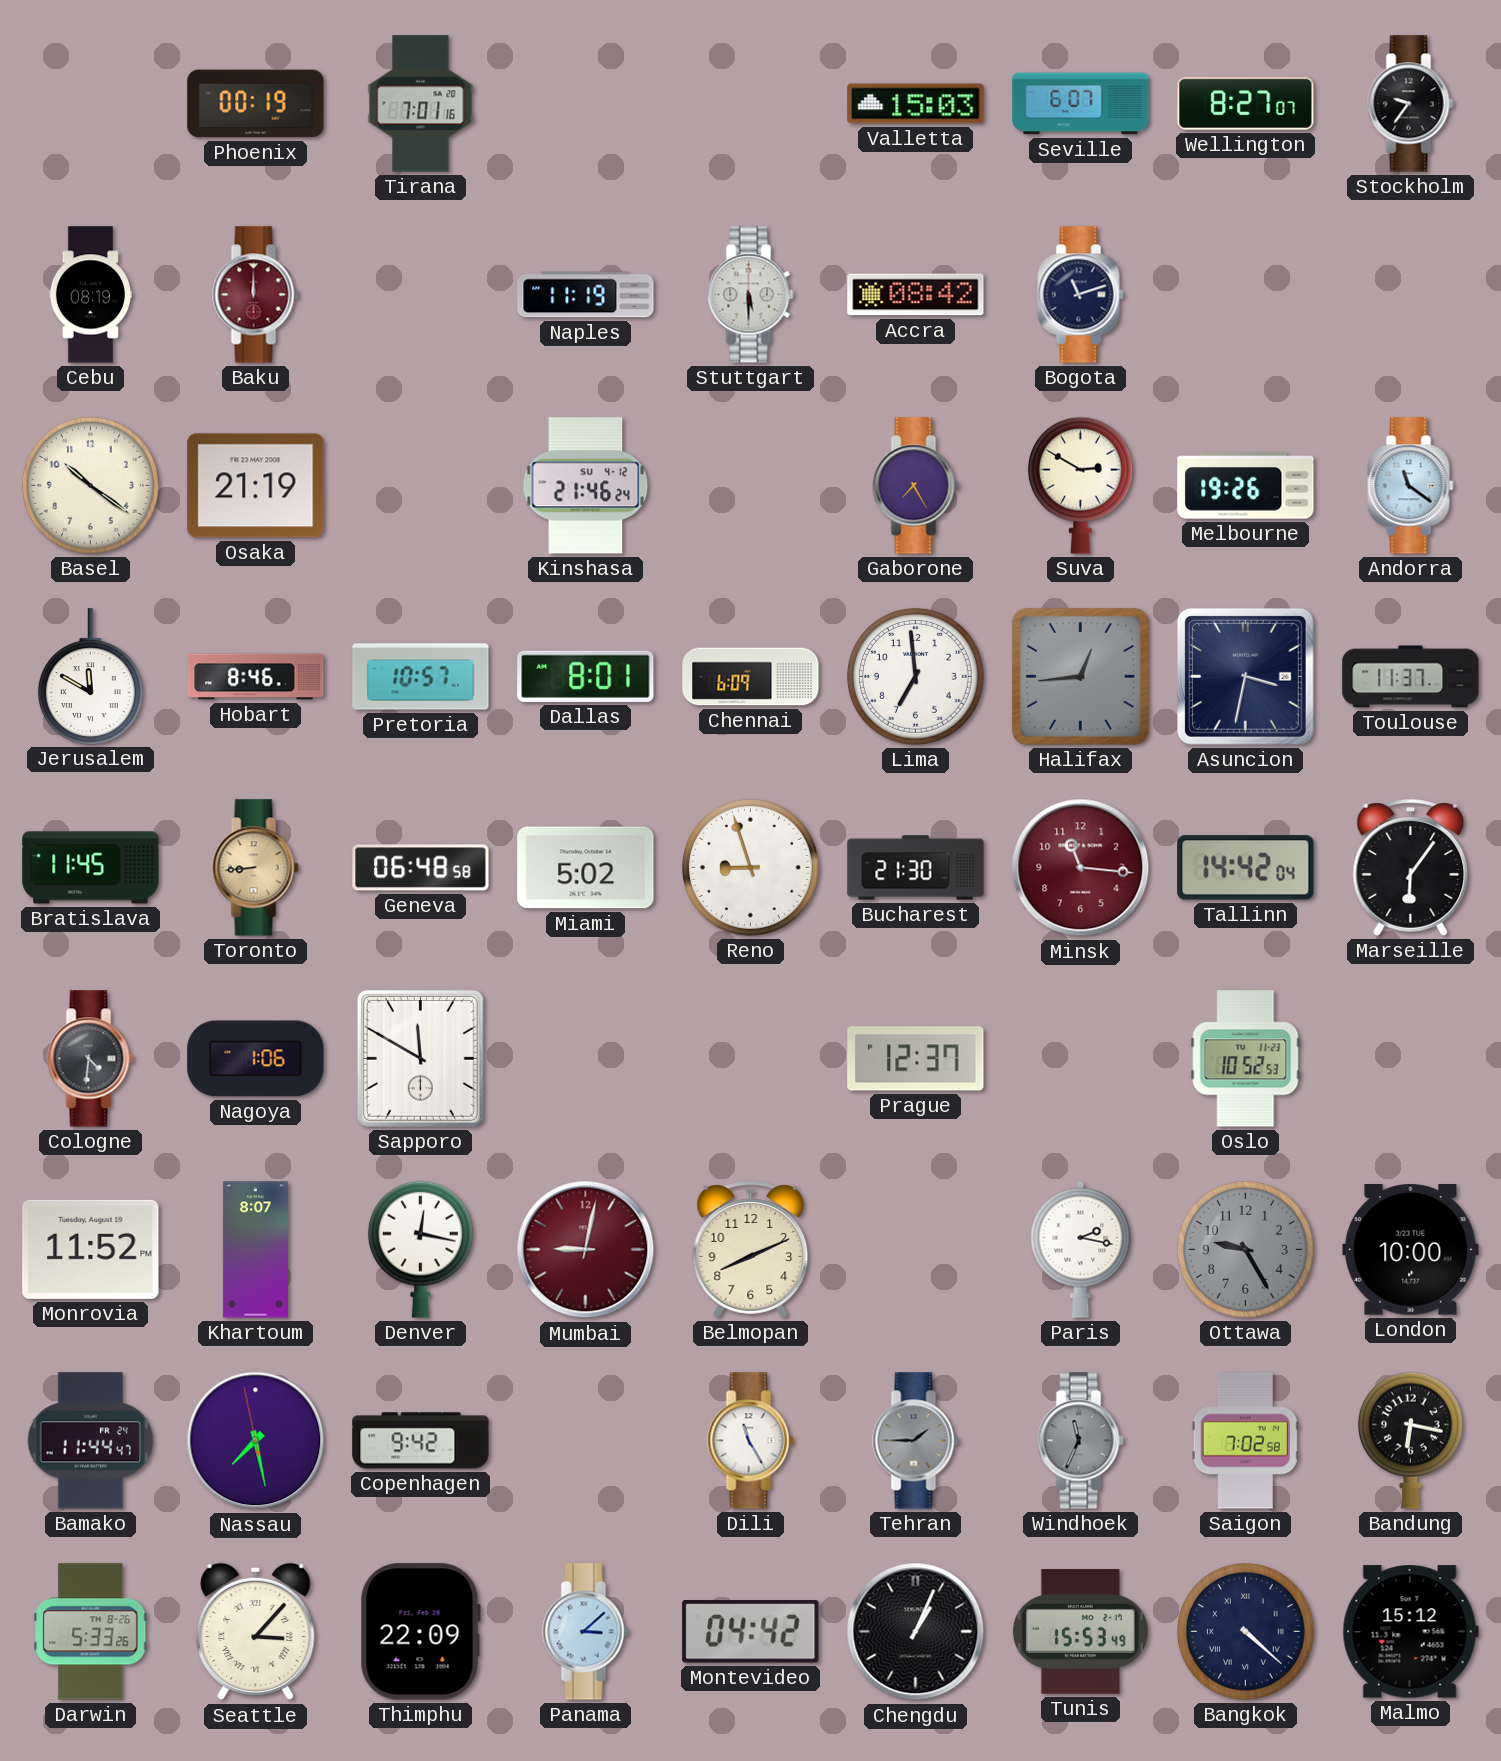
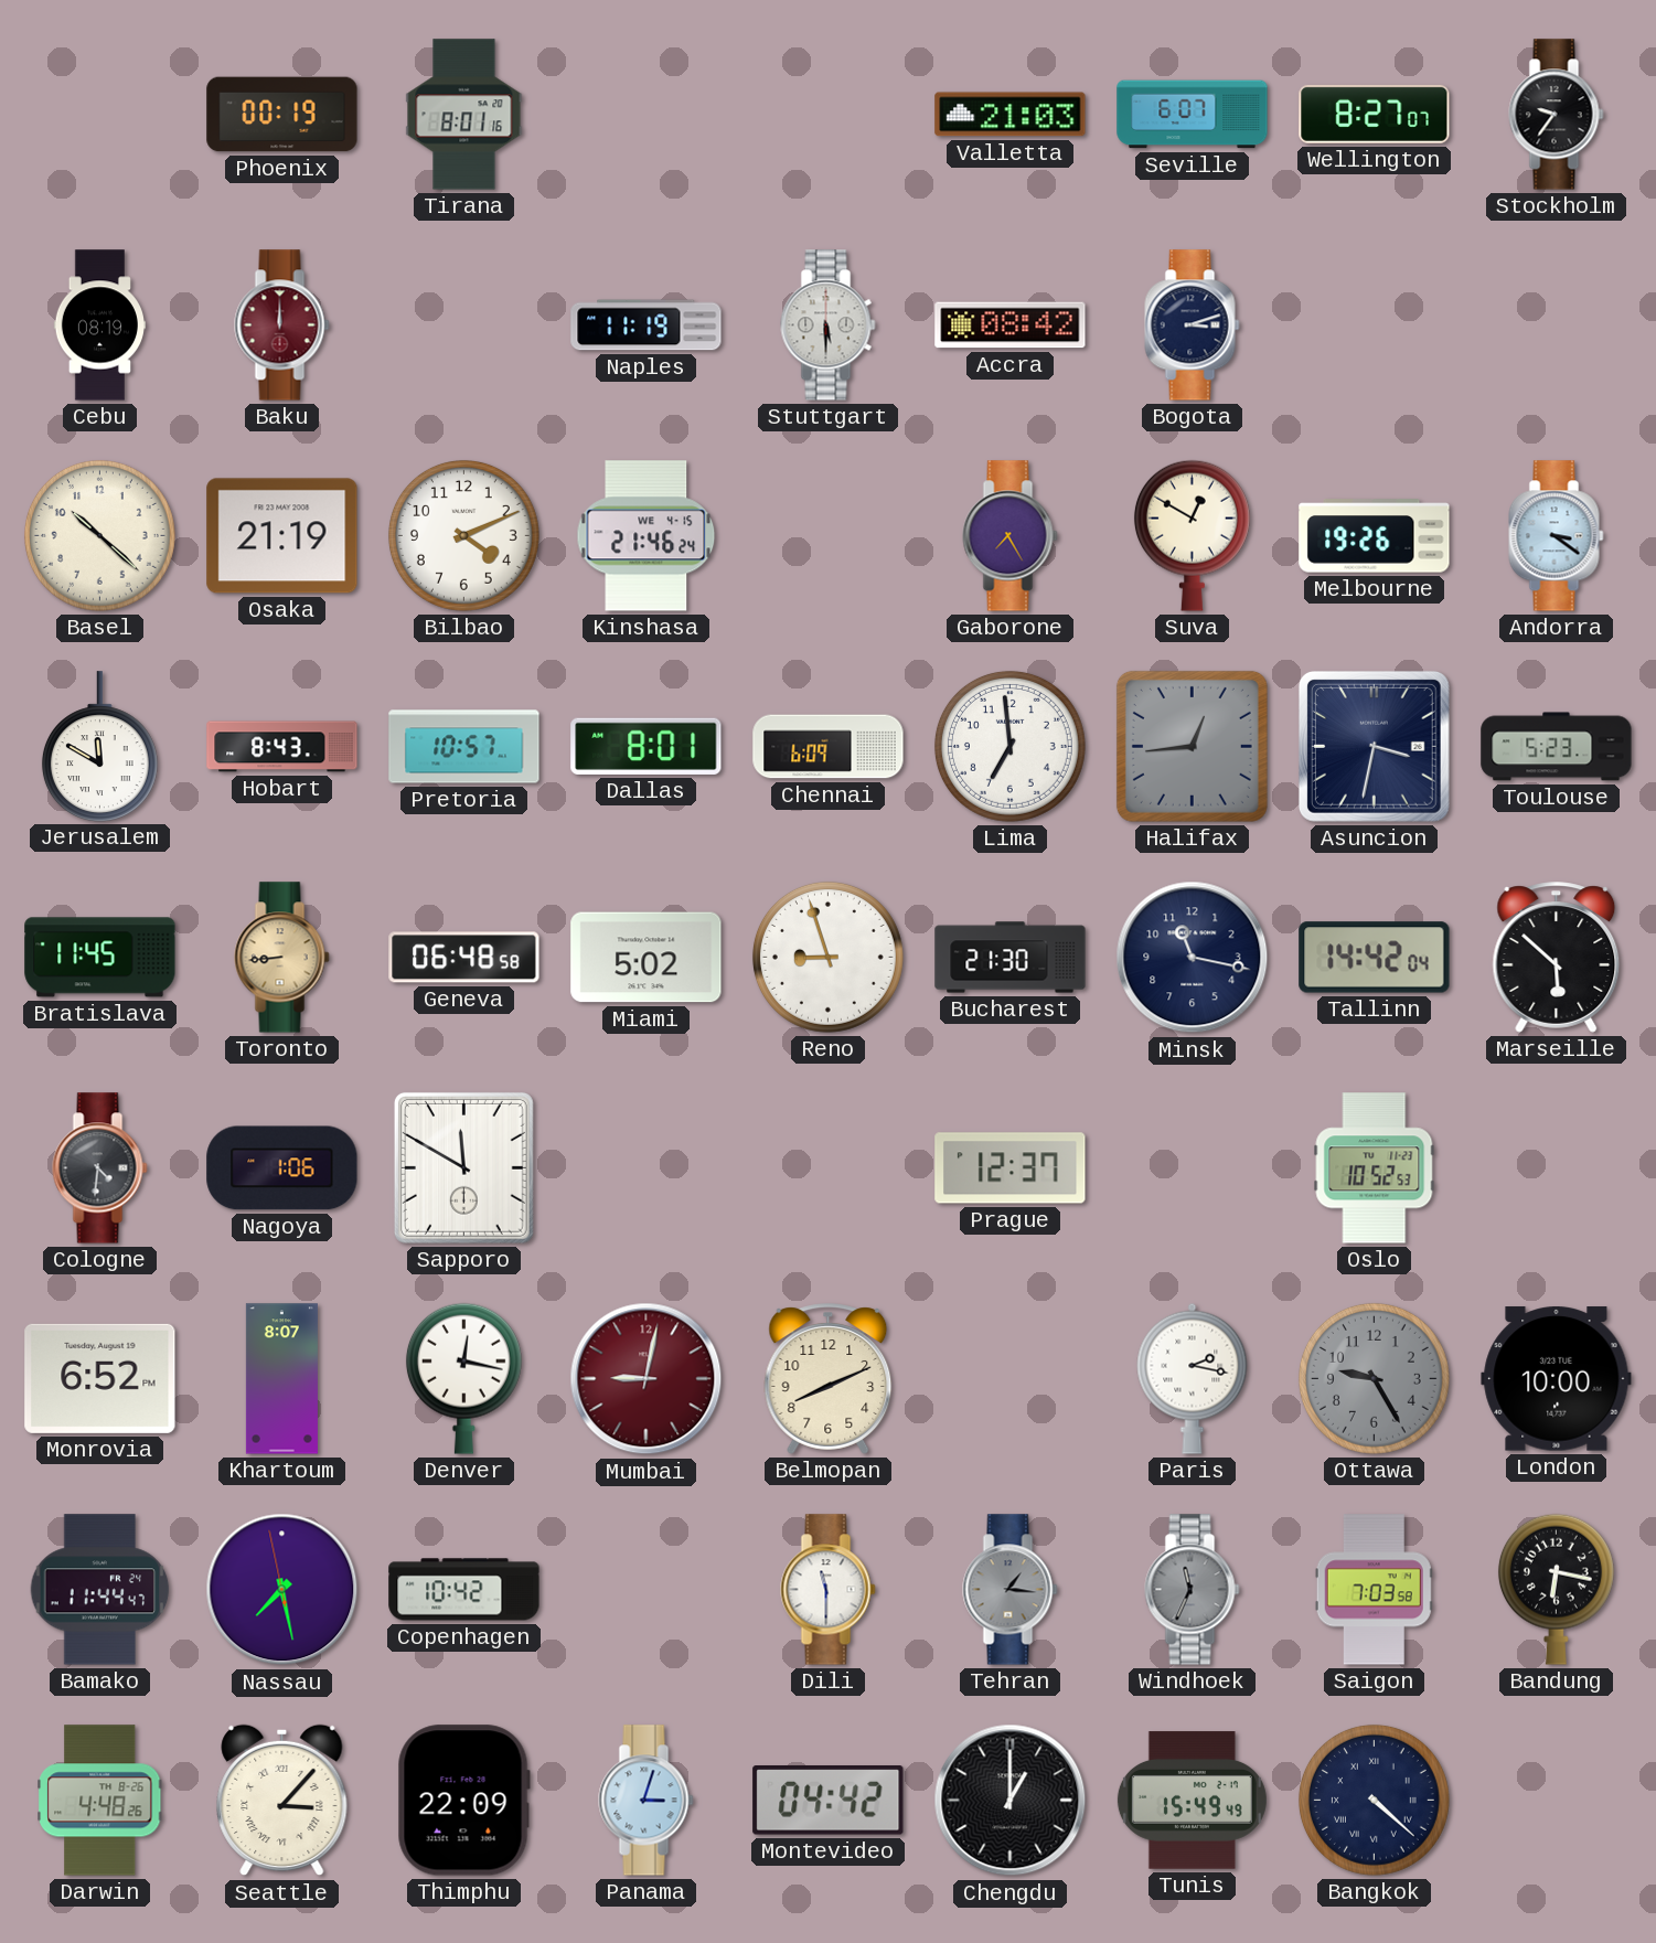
Tirana: 7:01 -> 8:01
Valletta: 15:03 -> 21:03
Bogota: 11:12 -> 3:12
Basel: 10:21 -> 10:22
Bilbao: none -> 4:11
Kinshasa date: SU 4-12 -> WE 4-15
Suva: 2:50 -> 12:50
Andorra: 11:21 -> 3:21
Hobart: 8:46 -> 8:43
Toulouse: 11:37 -> 5:23
Minsk: 11:16 -> 11:17
Minsk dial: burgundy -> navy
Marseille: 6:06 -> 5:52
Monrovia: 11:52 -> 6:52
Copenhagen: 9:42 -> 10:42
Dili: 11:25 -> 11:30
Tehran: 1:45 -> 1:16
Saigon: 7:02 -> 7:03
Darwin: 5:33 -> 4:48
Panama: 3:08 -> 3:03
Chengdu: 1:04 -> 1:00
Tunis: 15:53 -> 15:49
Malmo: 15:12 -> none
